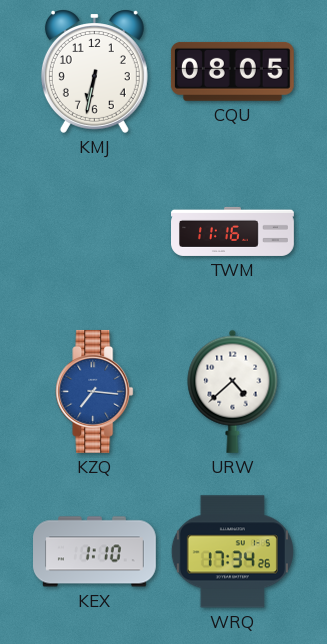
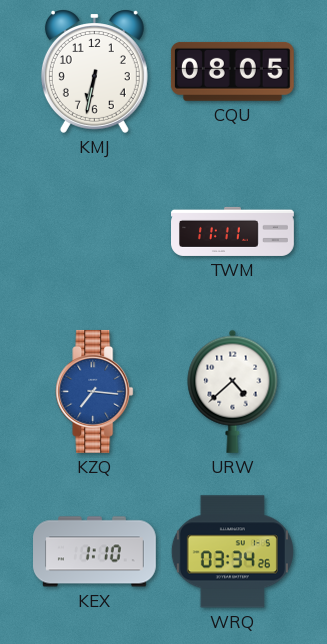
TWM: 11:16 -> 11:11
WRQ: 17:34 -> 03:34
